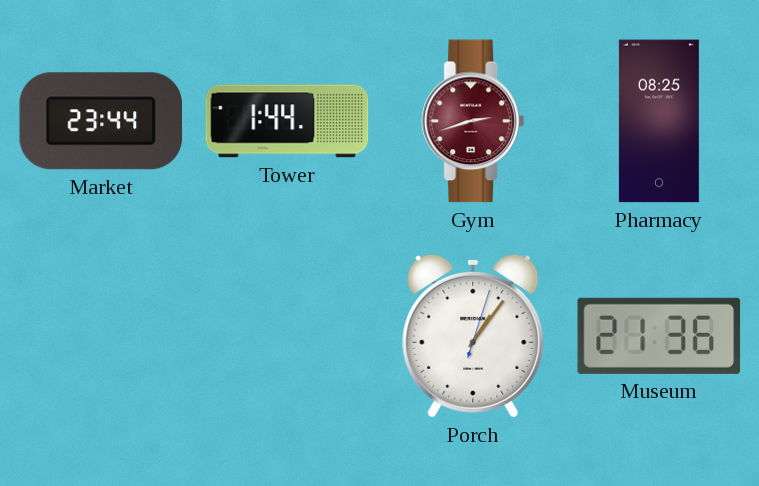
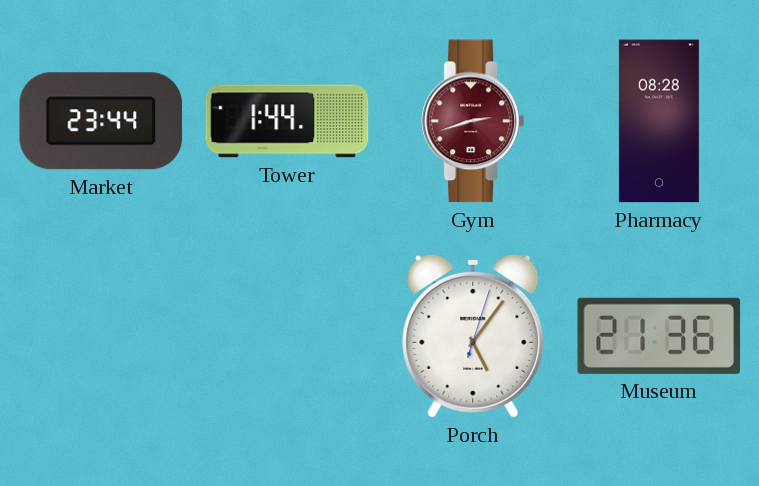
Pharmacy: 08:25 -> 08:28
Porch: 1:06 -> 5:06
